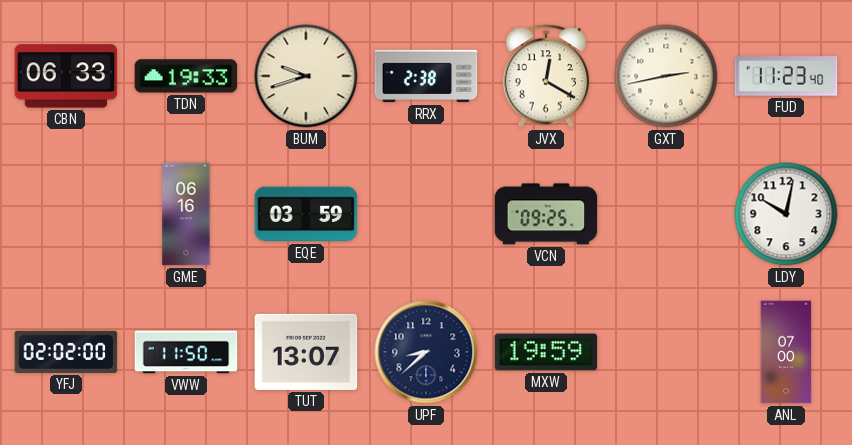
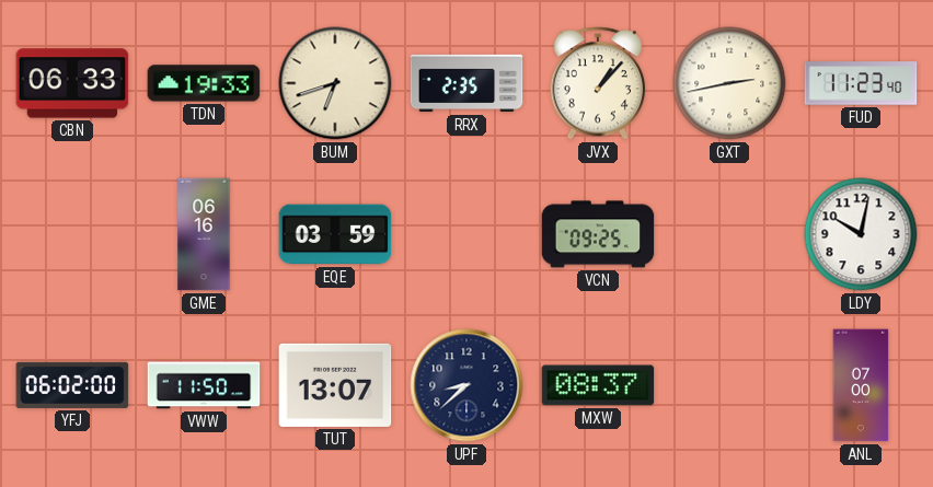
BUM: 9:42 -> 6:42
RRX: 2:38 -> 2:35
JVX: 12:20 -> 1:07
YFJ: 02:02 -> 06:02
MXW: 19:59 -> 08:37
